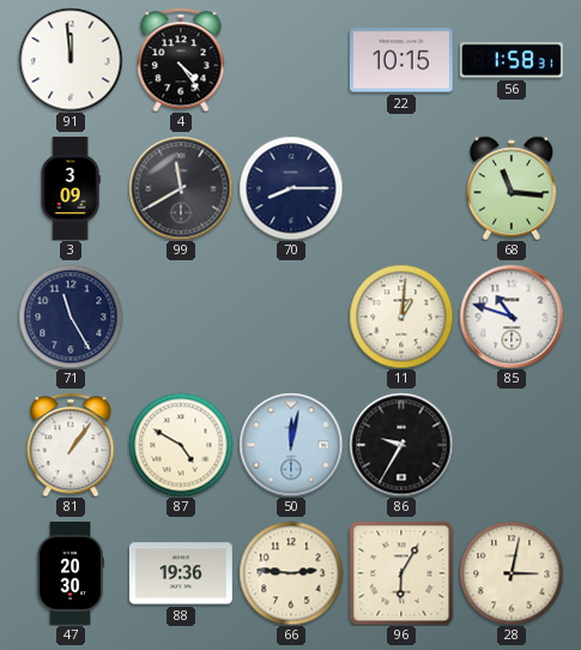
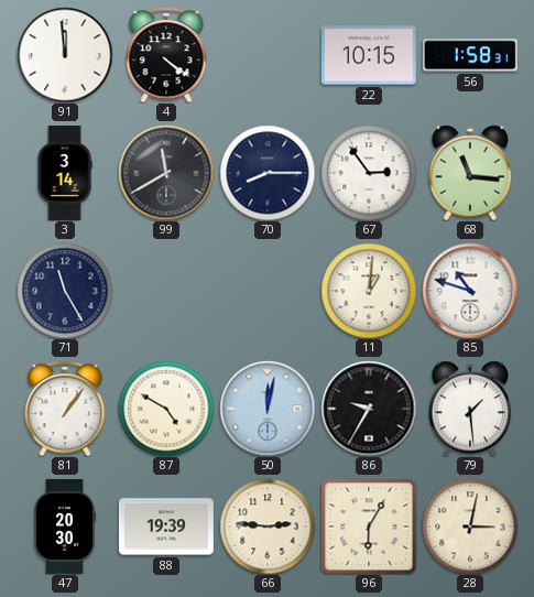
4: 4:24 -> 4:21
3: 3:09 -> 3:14
67: none -> 2:54
79: none -> 1:29
88: 19:36 -> 19:39
